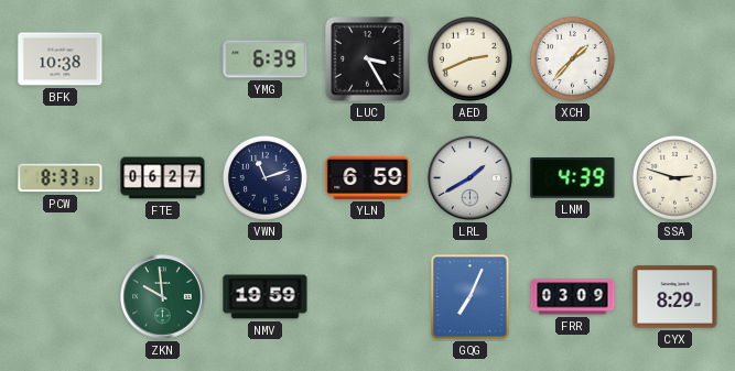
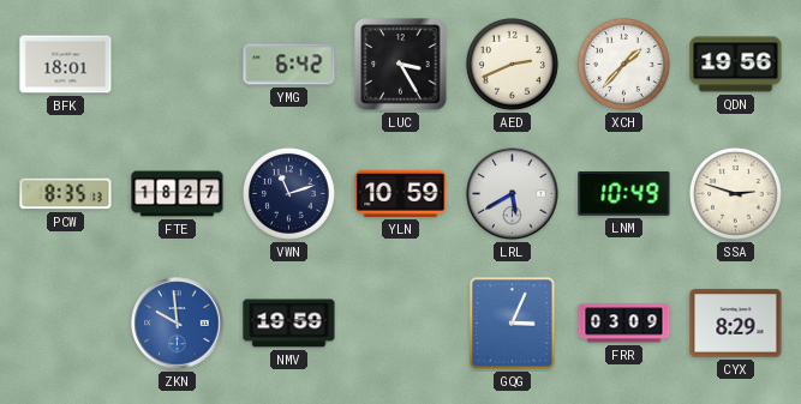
BFK: 10:38 -> 18:01
YMG: 6:39 -> 6:42
QDN: none -> 19:56
PCW: 8:33 -> 8:35
FTE: 06:27 -> 18:27
YLN: 6:59 -> 10:59
LRL: 1:40 -> 5:40
LNM: 4:39 -> 10:49
ZKN dial: green -> blue
GQG: 7:04 -> 3:04
